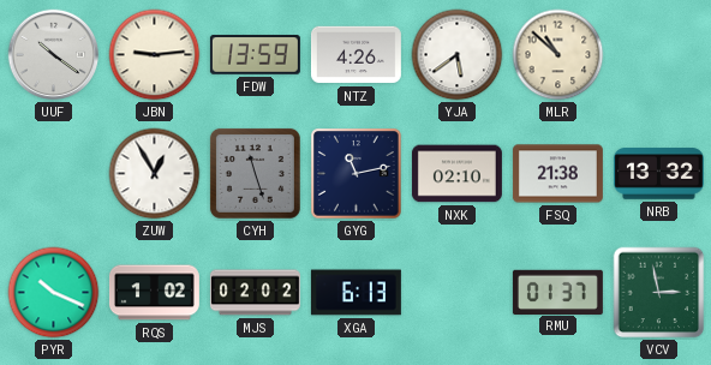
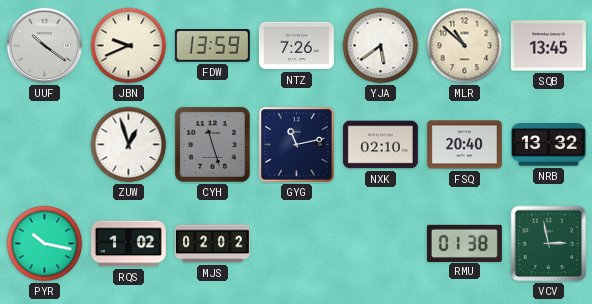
JBN: 9:14 -> 9:41
NTZ: 4:26 -> 7:26
SQB: none -> 13:45
ZUW: 12:55 -> 12:57
FSQ: 21:38 -> 20:40
PYR: 10:19 -> 10:17
XGA: 6:13 -> none
RMU: 01:37 -> 01:38
